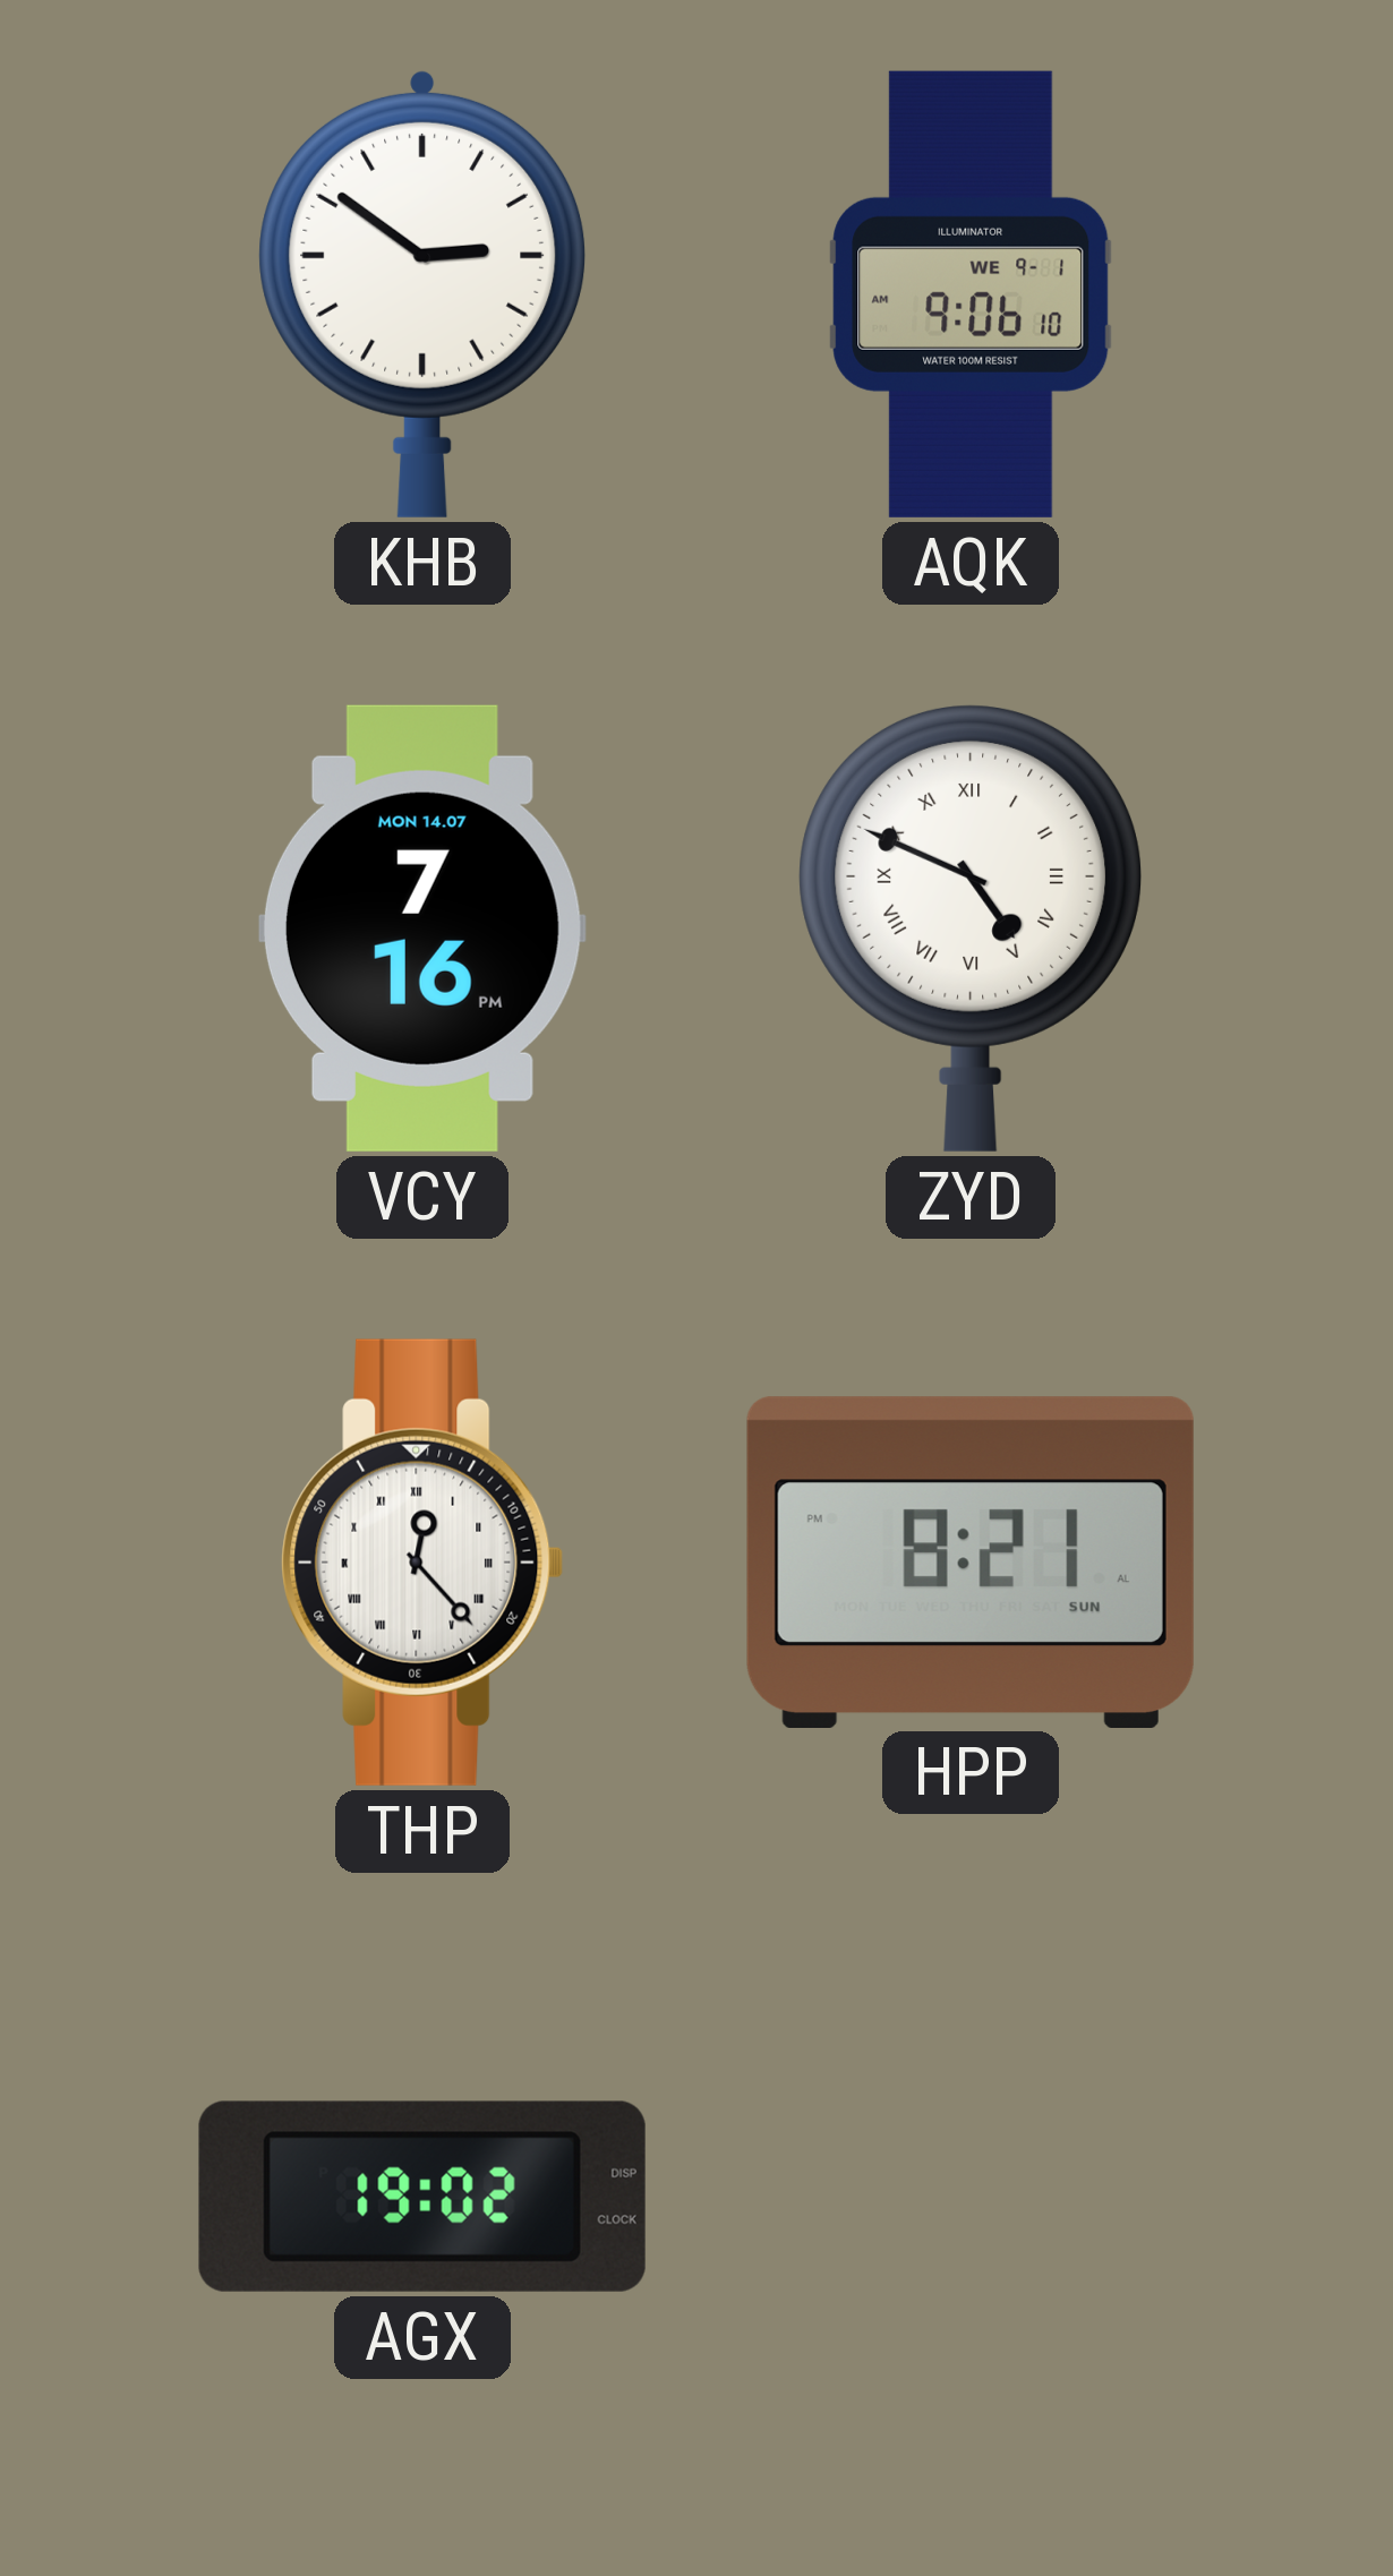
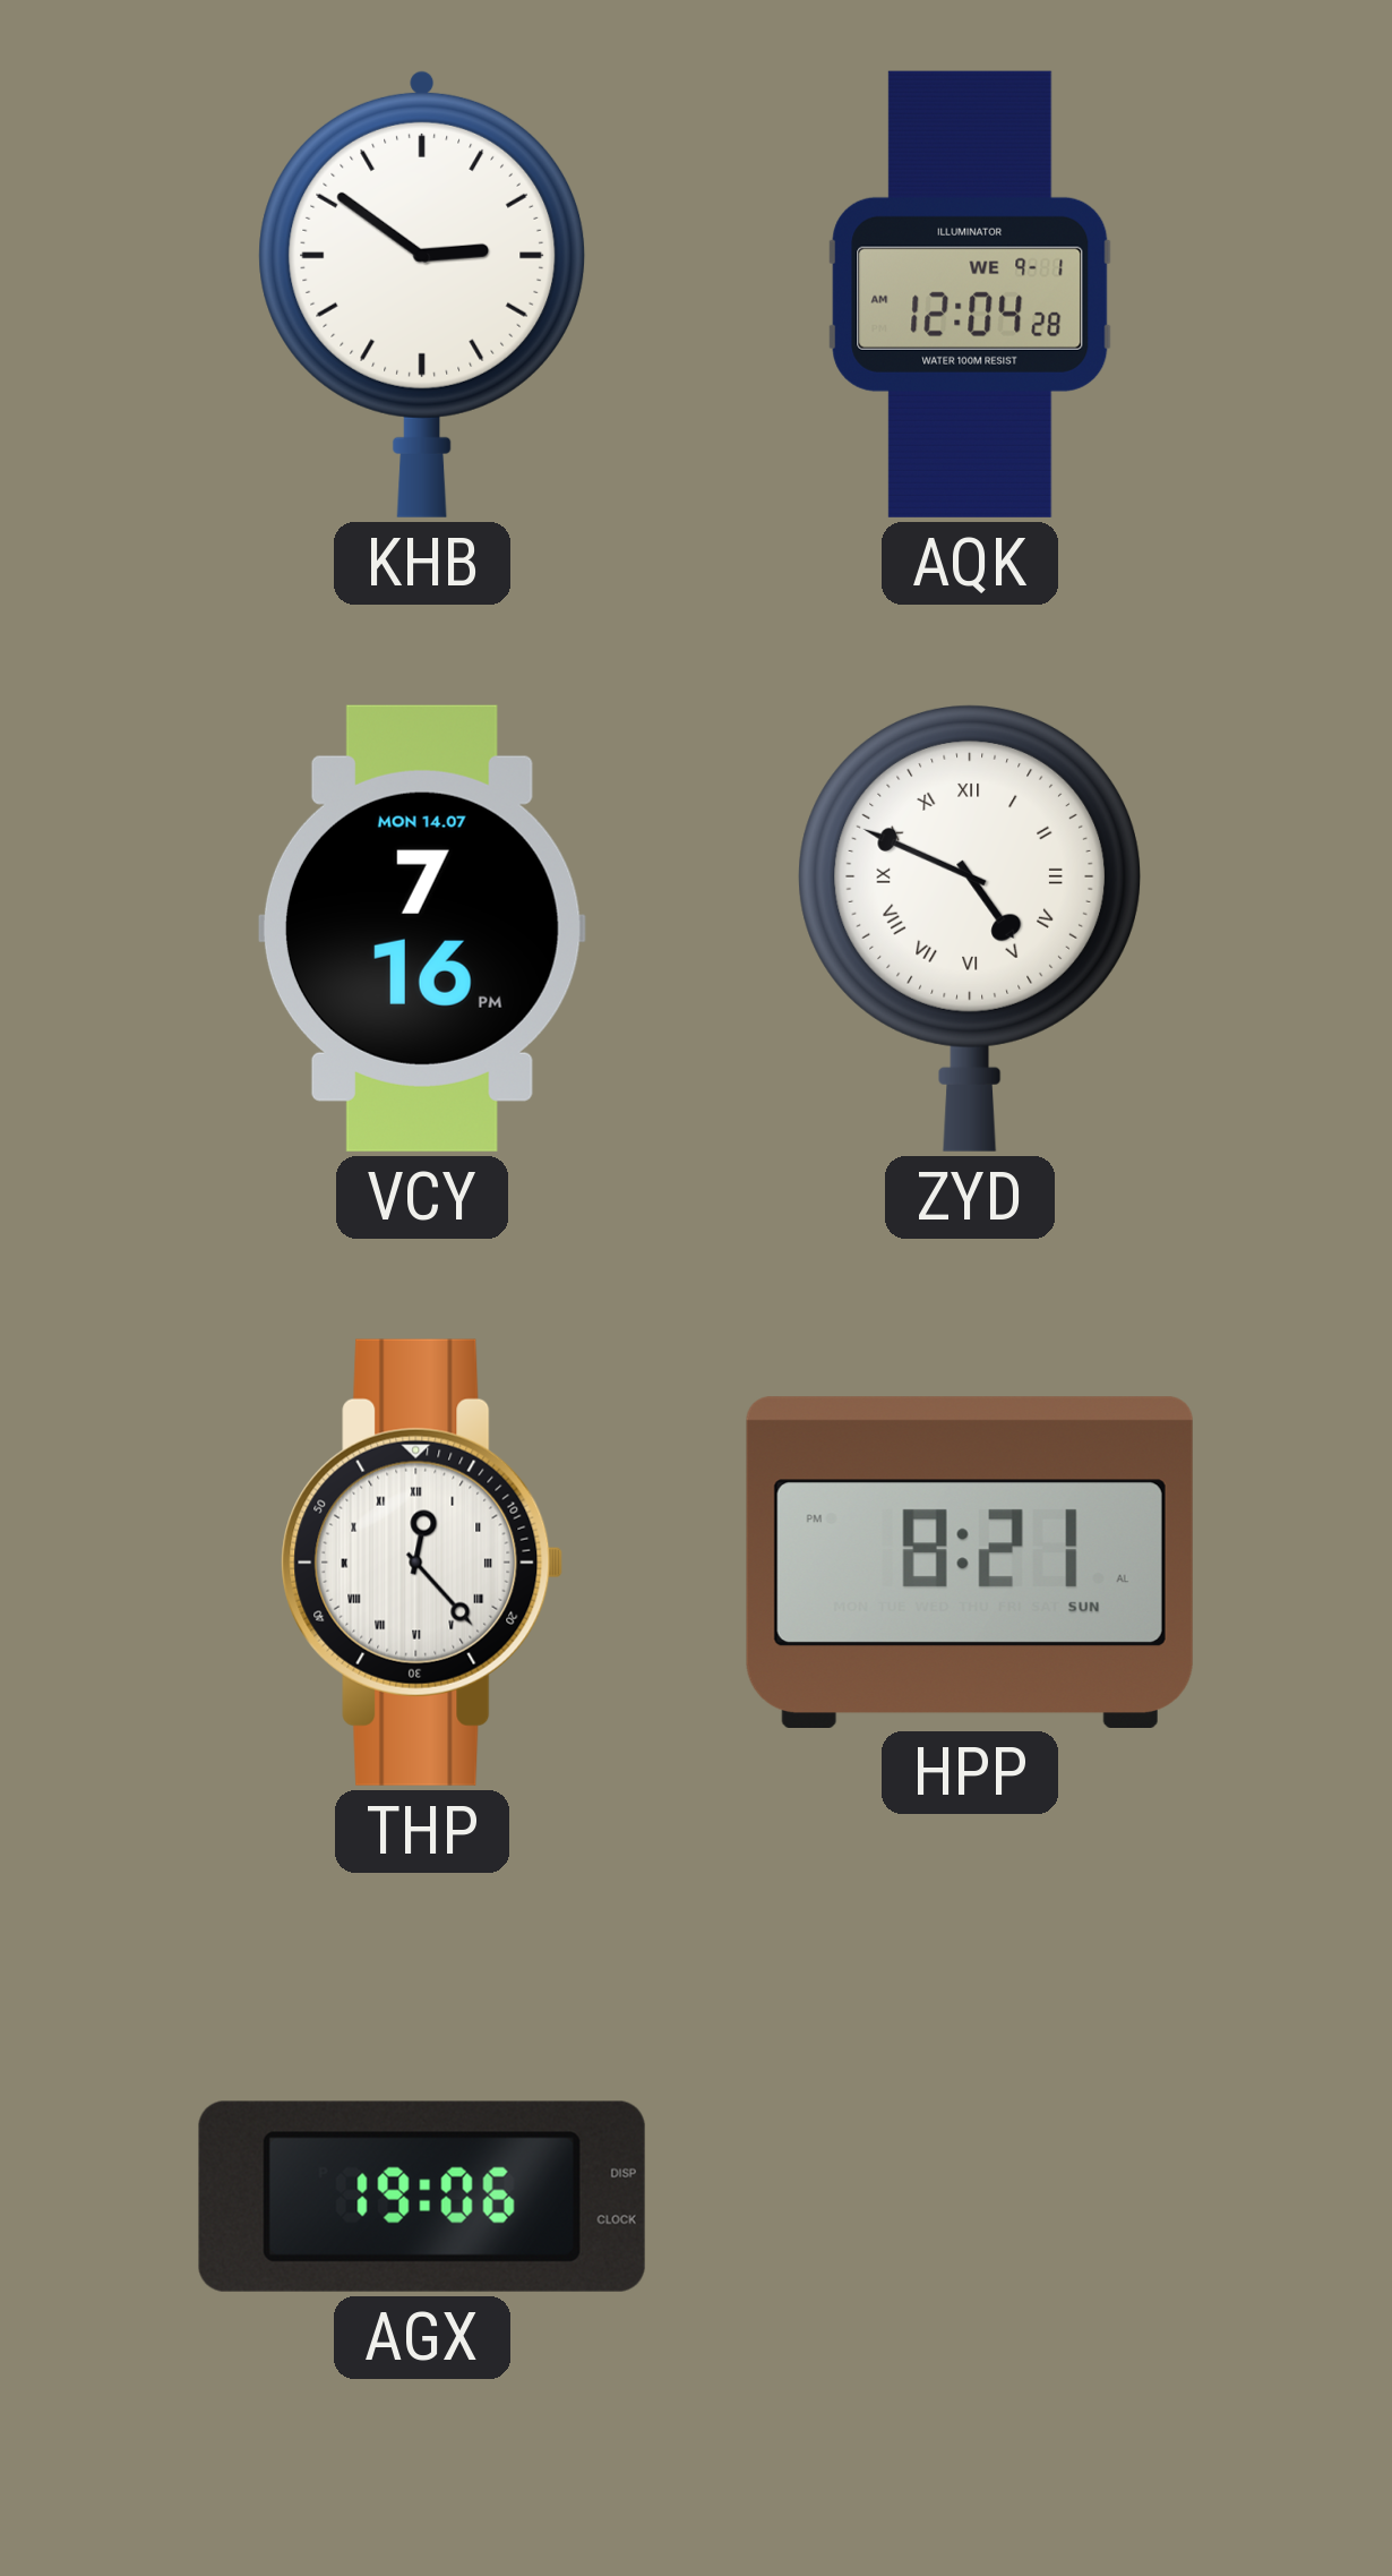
AQK: 9:06 -> 12:04
AGX: 19:02 -> 19:06
